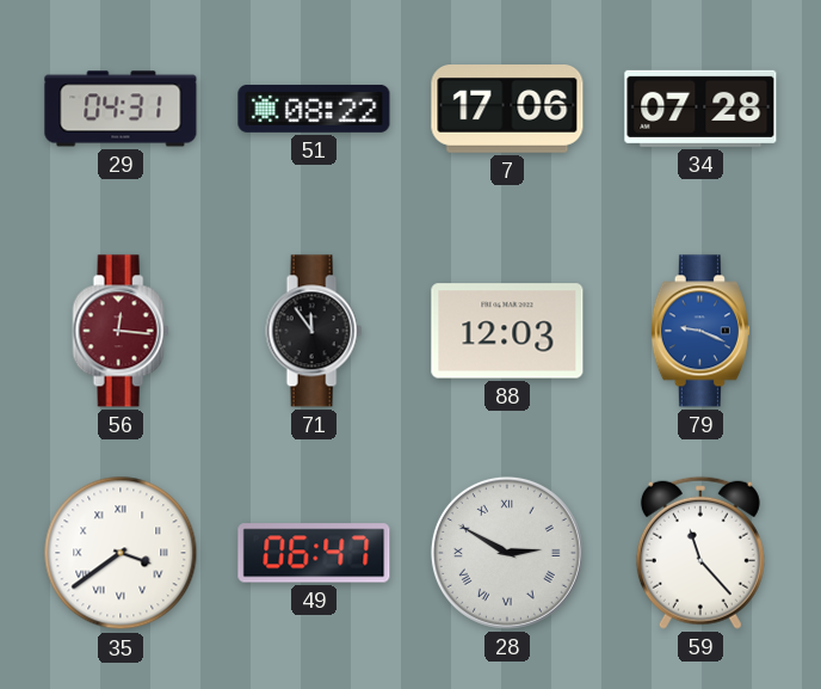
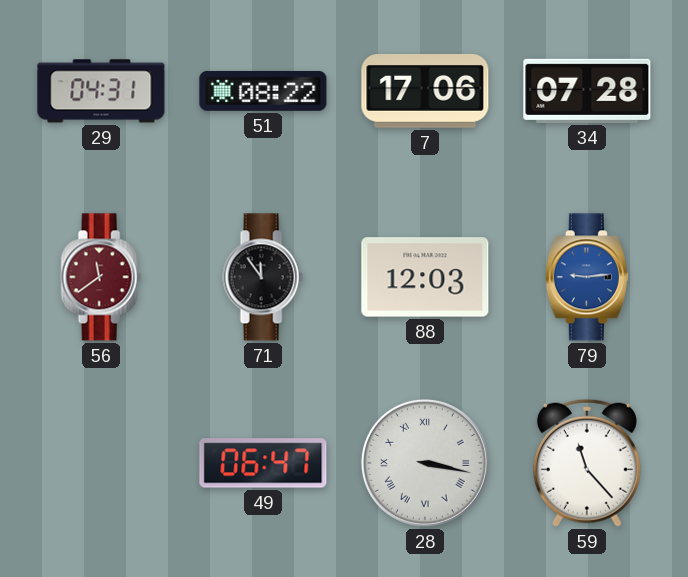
56: 12:16 -> 11:39
79: 9:19 -> 9:14
35: 3:39 -> none
28: 2:50 -> 3:17
